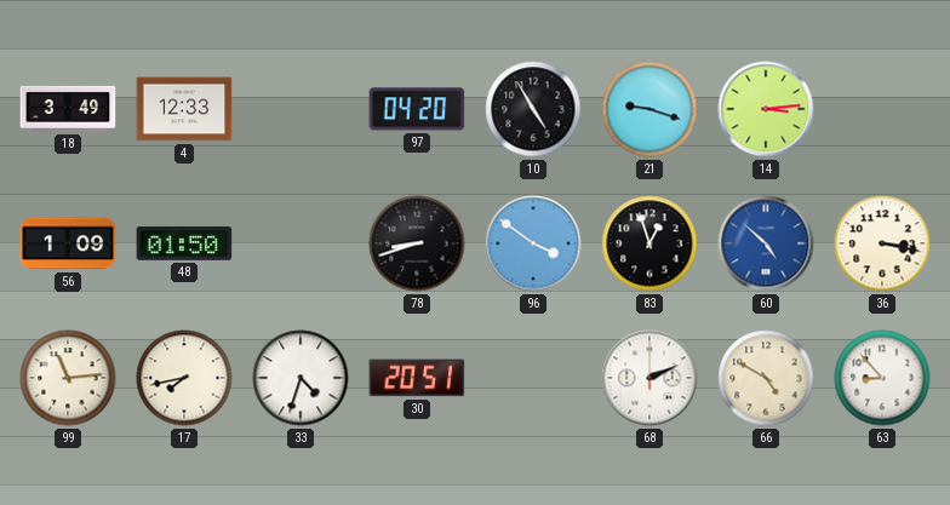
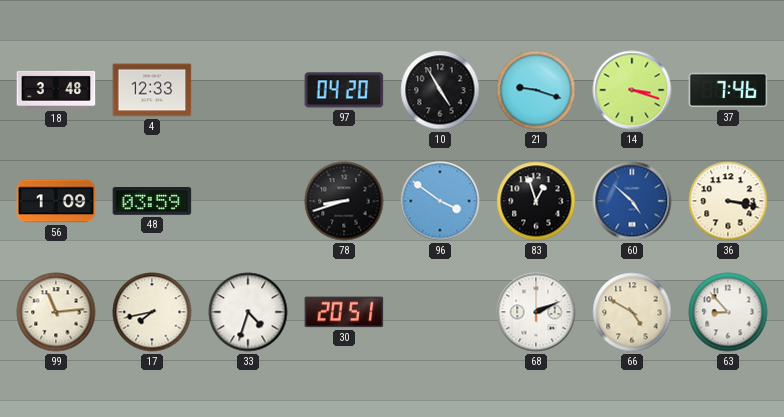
18: 3:49 -> 3:48
14: 3:14 -> 3:18
37: none -> 7:46
48: 01:50 -> 03:59
